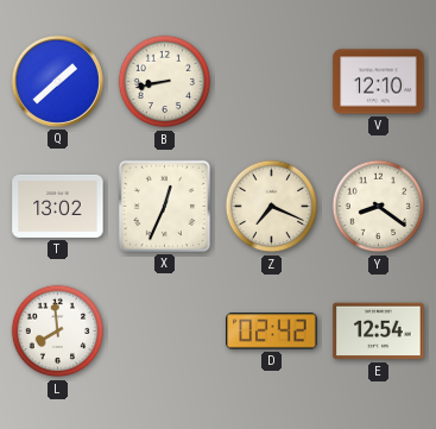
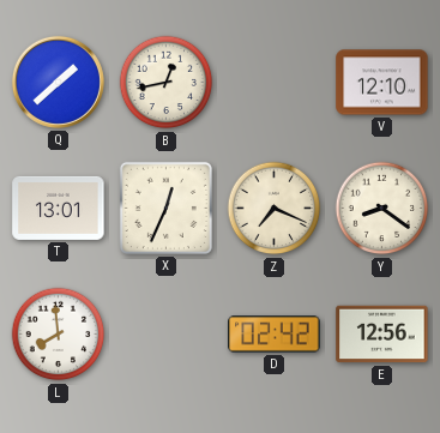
B: 8:43 -> 12:43
T: 13:02 -> 13:01
E: 12:54 -> 12:56
